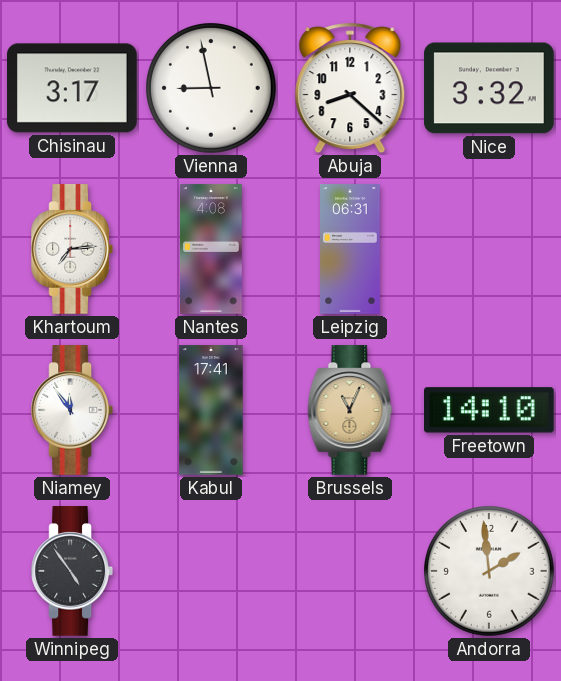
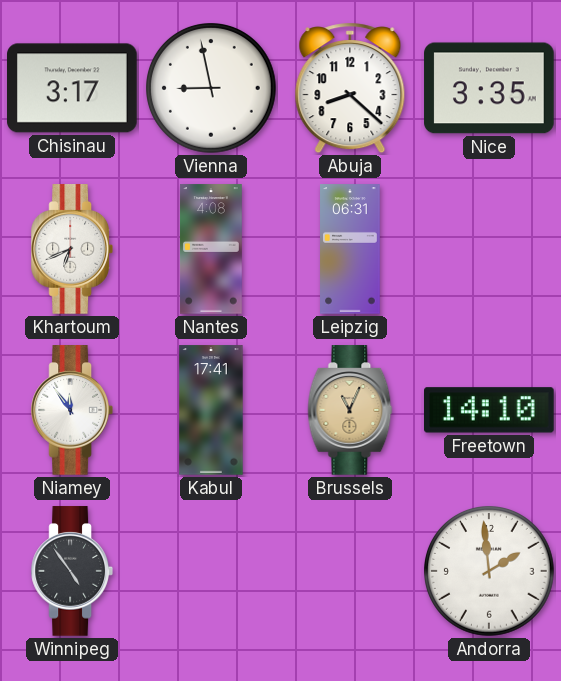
Nice: 3:32 -> 3:35
Khartoum: 7:14 -> 6:41
